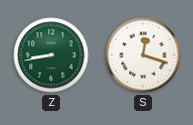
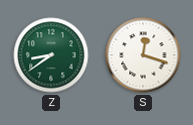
Z: 8:43 -> 8:39
